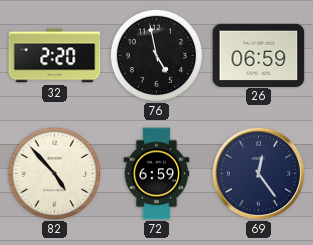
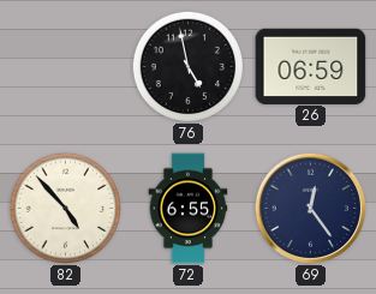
32: 2:20 -> none
72: 6:59 -> 6:55
